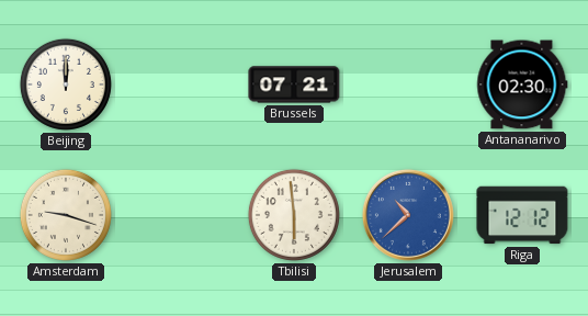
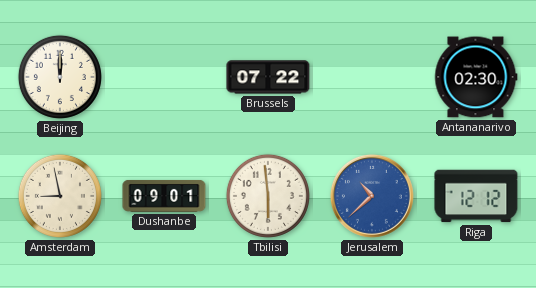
Brussels: 07:21 -> 07:22
Amsterdam: 9:18 -> 8:58
Dushanbe: none -> 09:01
